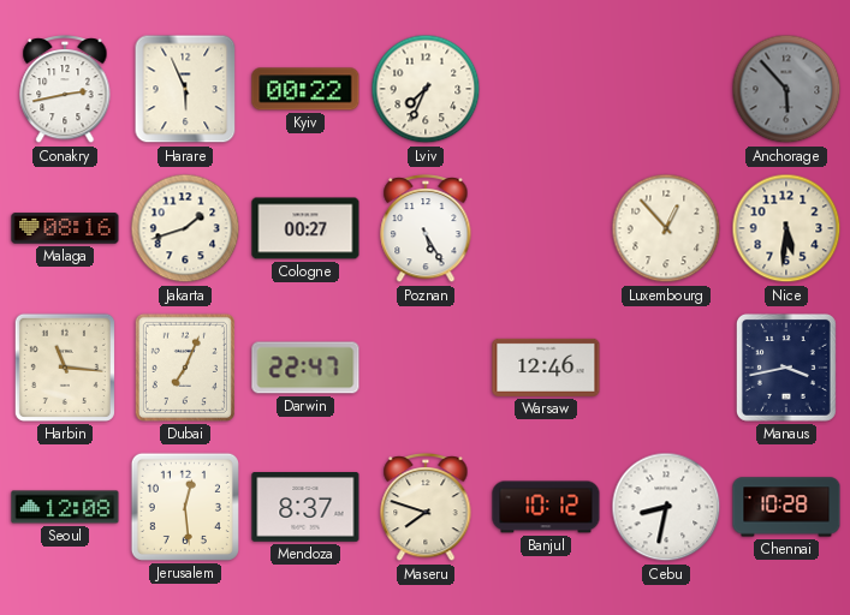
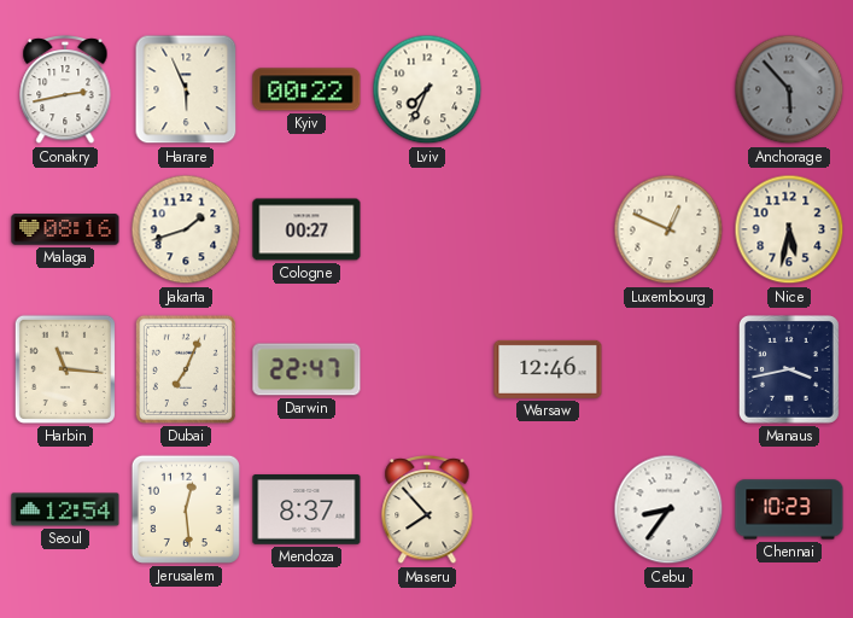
Poznan: 5:25 -> none
Luxembourg: 12:53 -> 12:49
Nice: 5:31 -> 5:32
Seoul: 12:08 -> 12:54
Maseru: 7:48 -> 7:53
Banjul: 10:12 -> none
Cebu: 8:32 -> 8:36
Chennai: 10:28 -> 10:23
